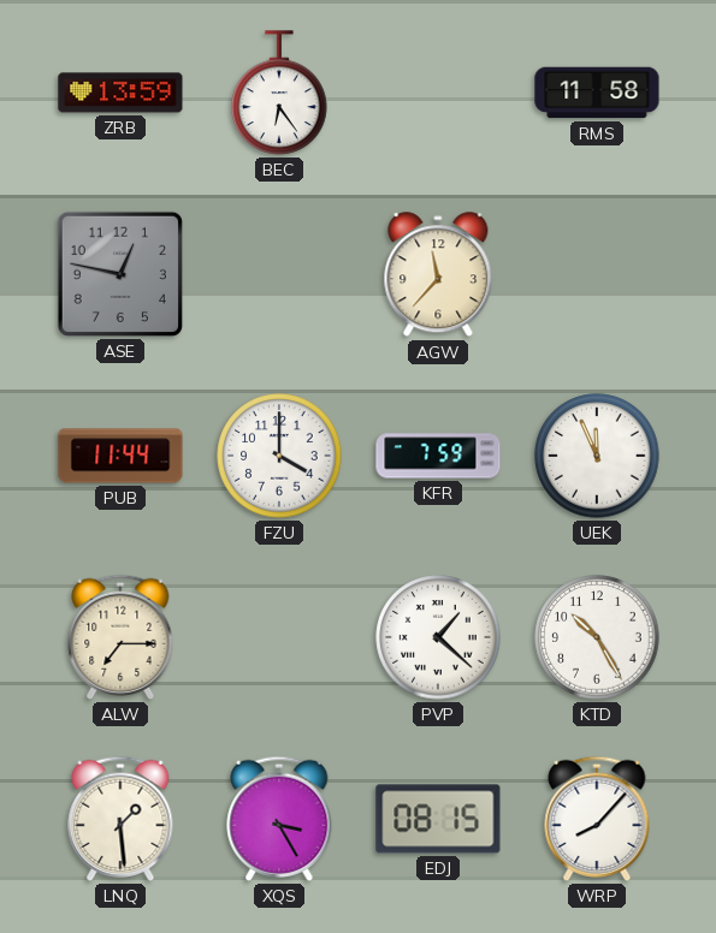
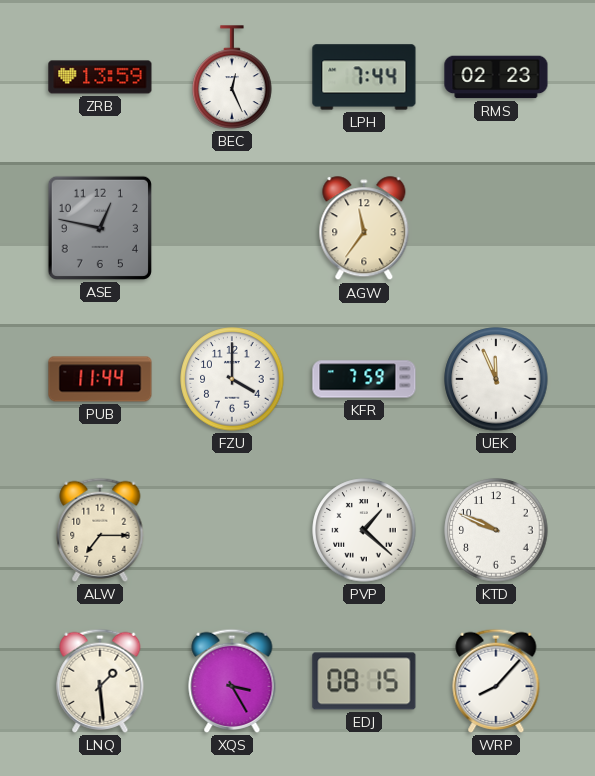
BEC: 6:24 -> 12:26
LPH: none -> 7:44
RMS: 11:58 -> 02:23
AGW: 11:37 -> 11:36
KTD: 10:25 -> 9:49
